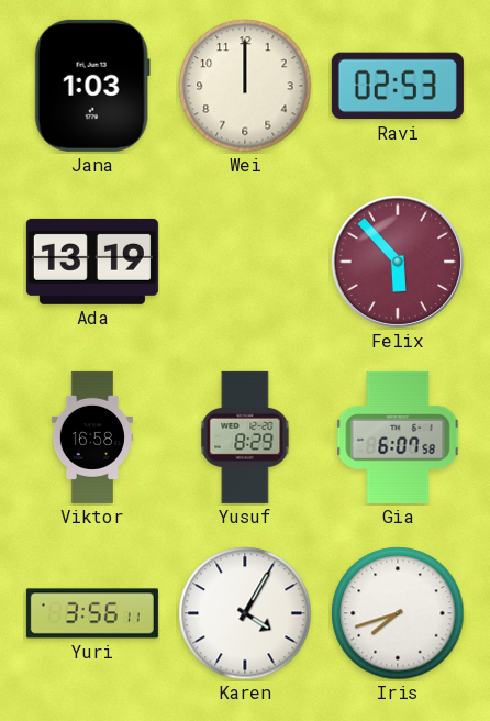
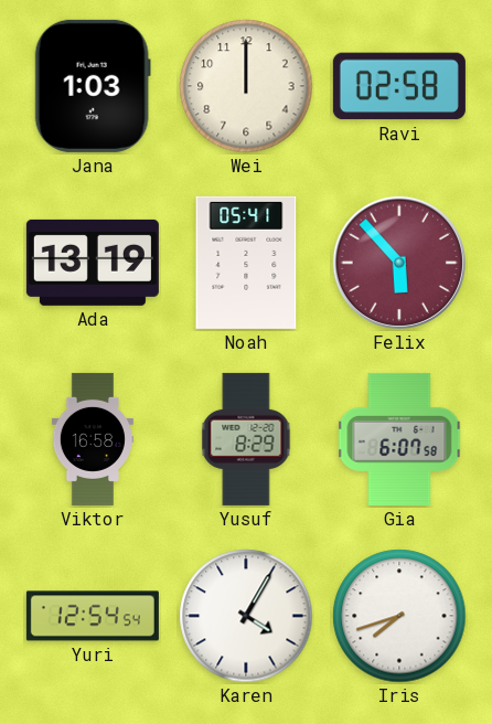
Ravi: 02:53 -> 02:58
Noah: none -> 05:41
Yuri: 3:56 -> 12:54
